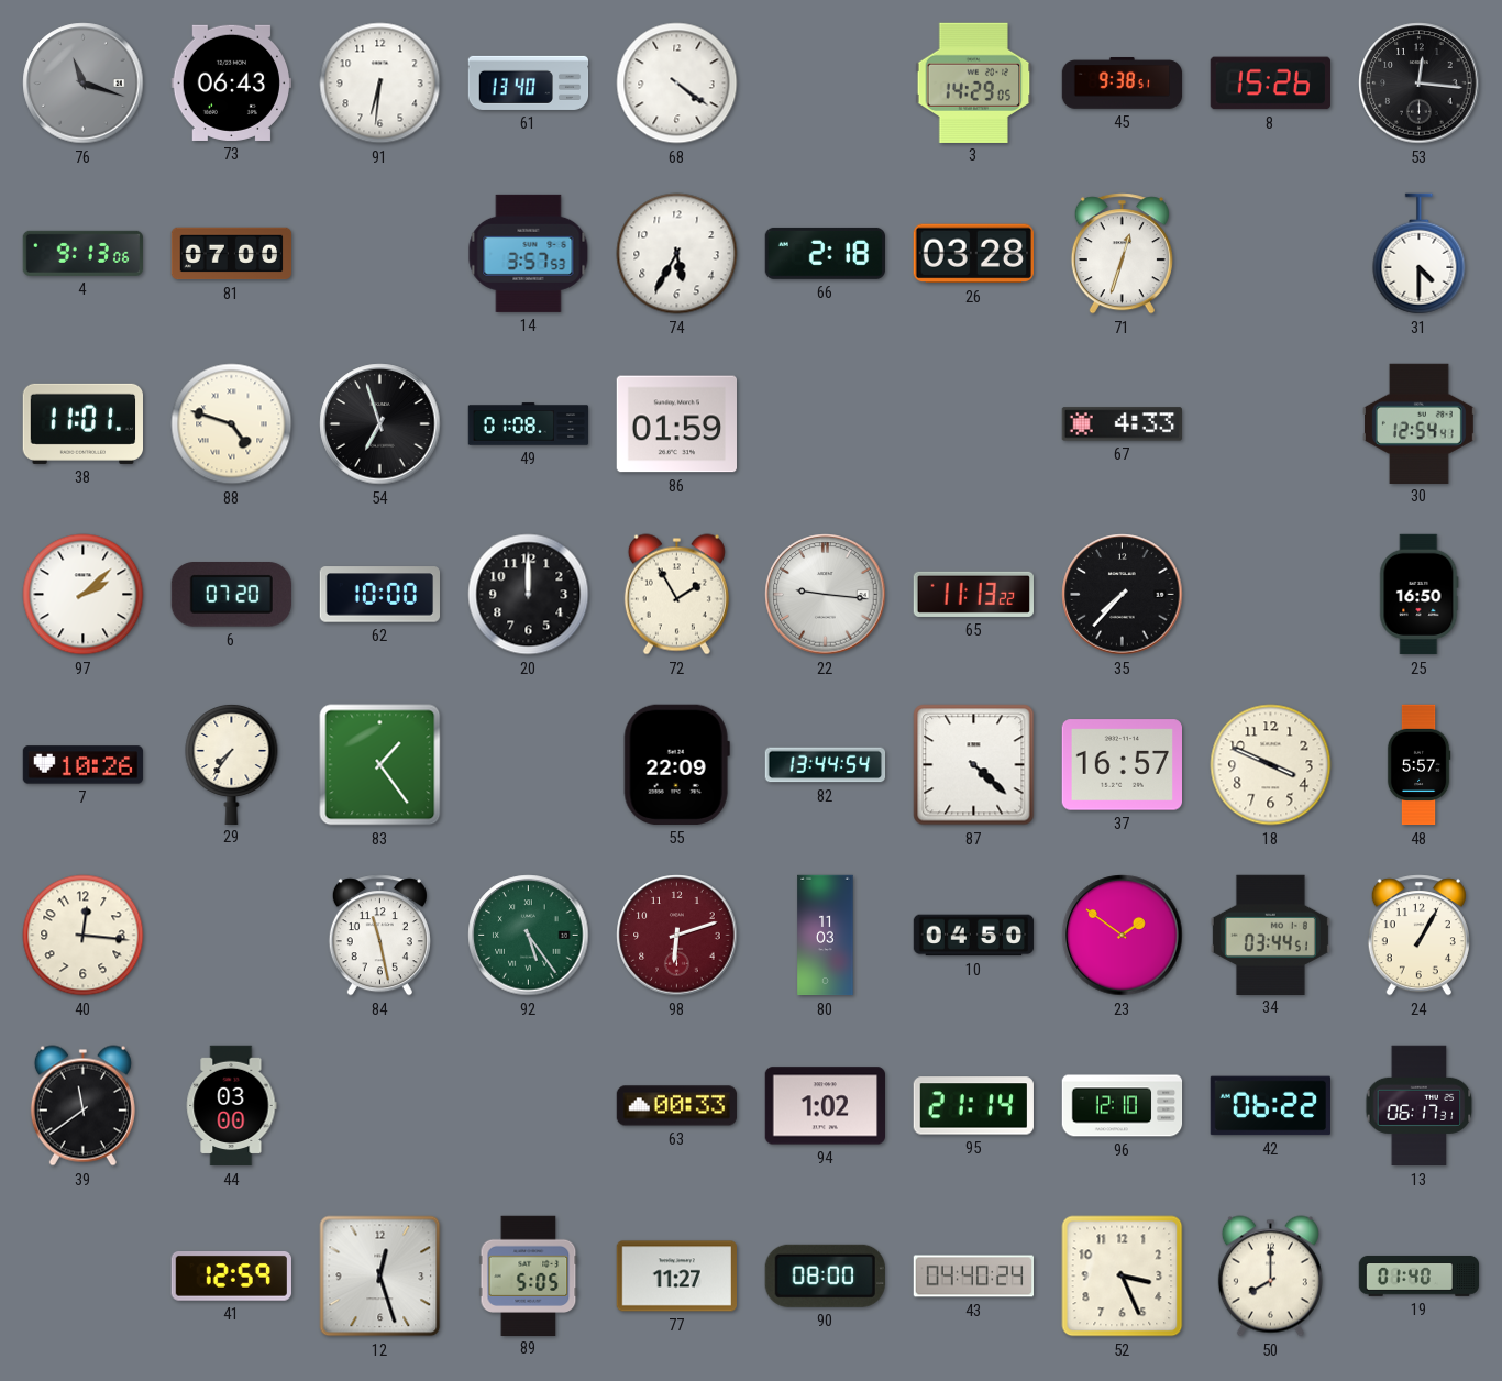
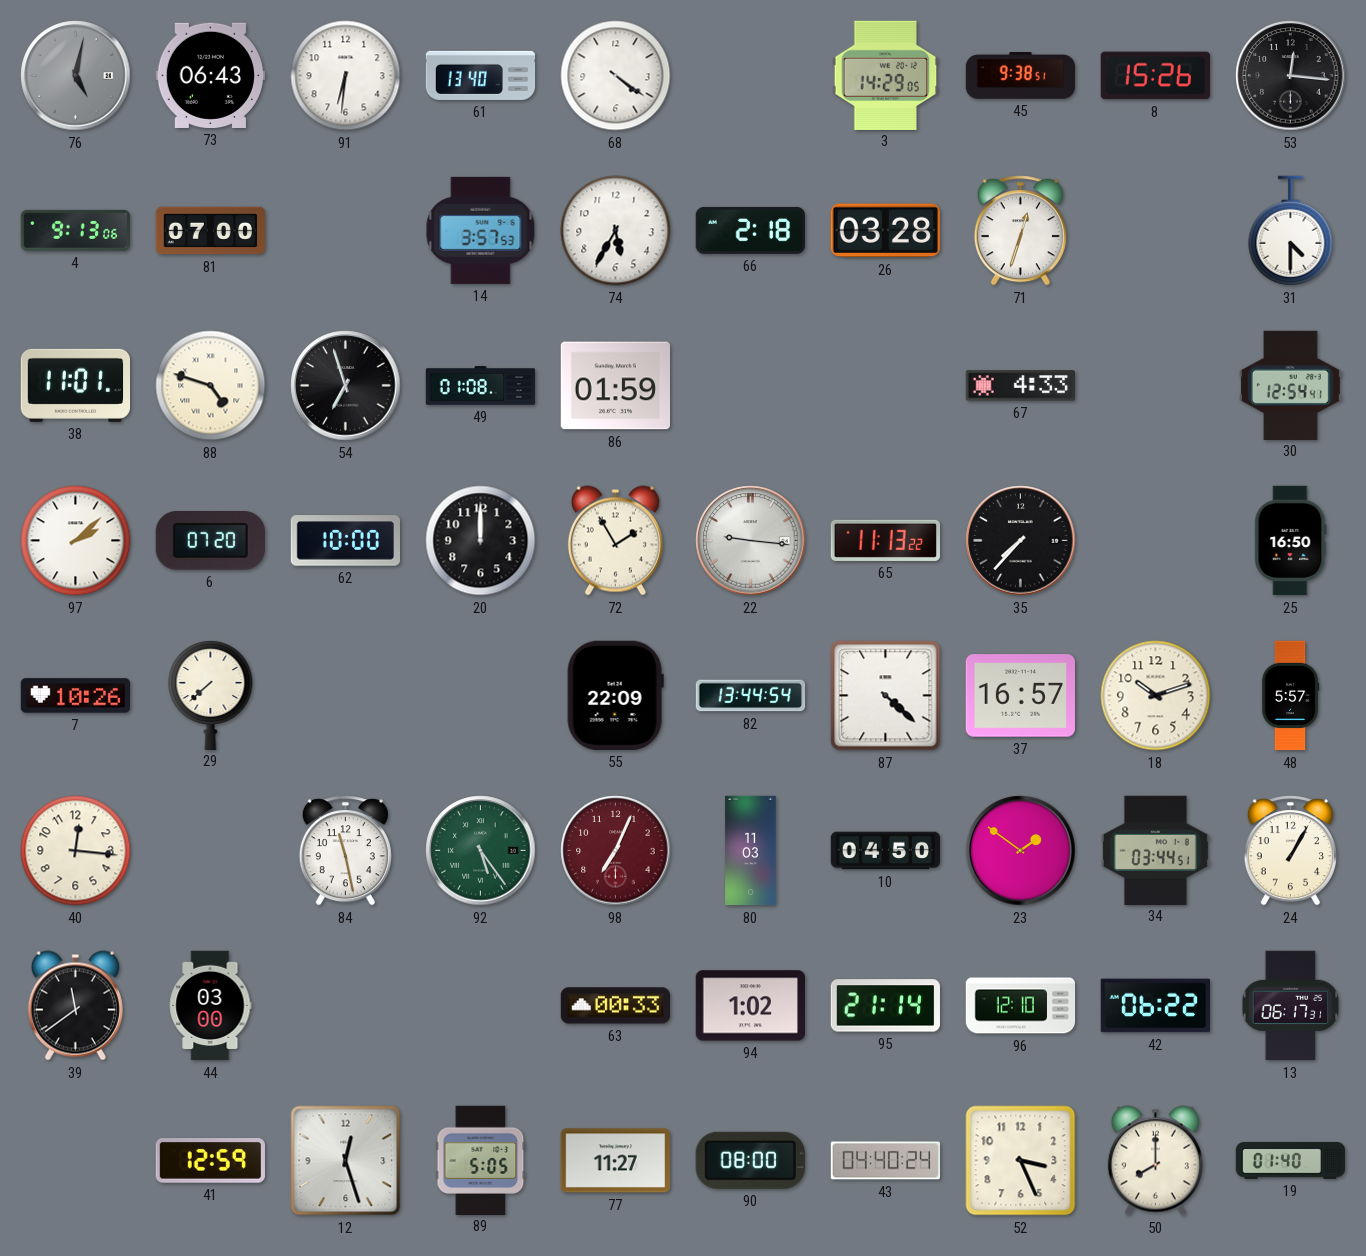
76: 11:18 -> 5:02
29: 7:36 -> 7:38
83: 1:24 -> none
18: 3:49 -> 10:12
98: 6:12 -> 7:04
